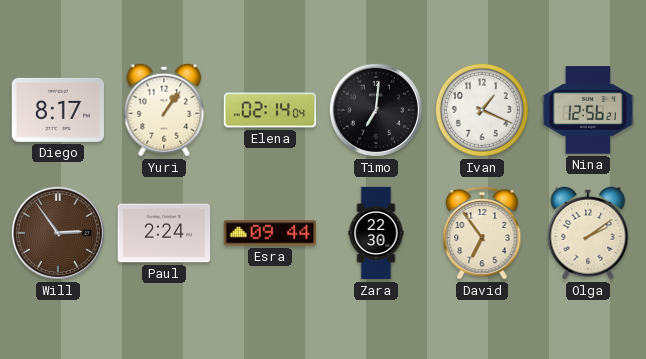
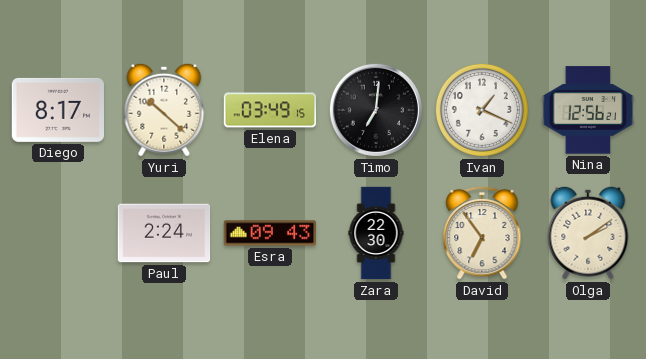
Yuri: 1:06 -> 10:22
Elena: 02:14 -> 03:49
Will: 2:54 -> none
Esra: 09:44 -> 09:43
